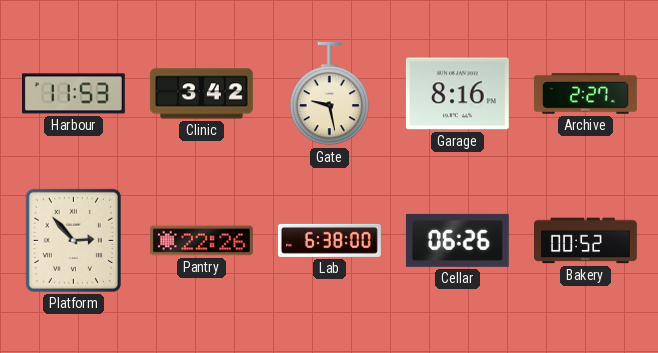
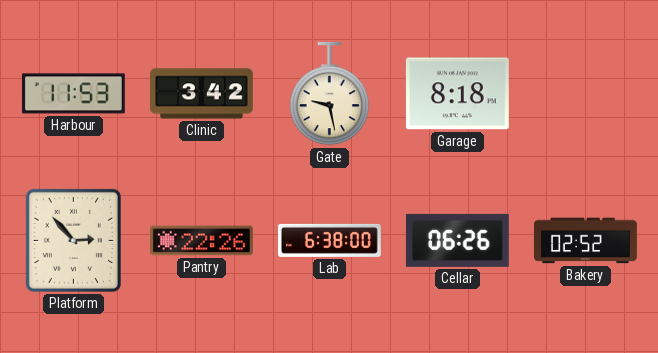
Garage: 8:16 -> 8:18
Archive: 2:27 -> none
Bakery: 00:52 -> 02:52
